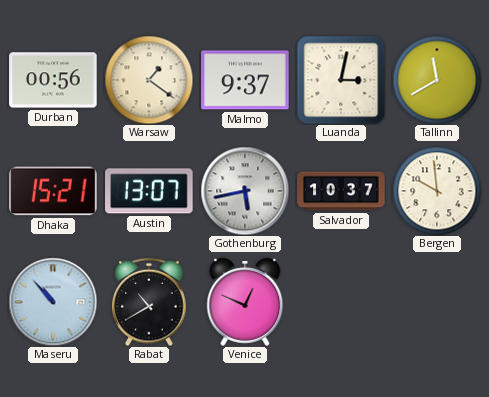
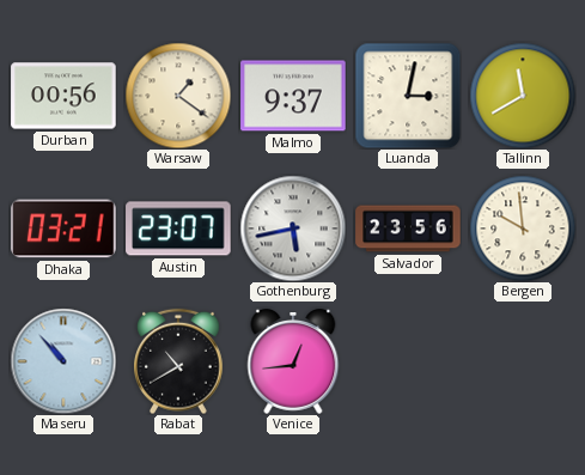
Dhaka: 15:21 -> 03:21
Austin: 13:07 -> 23:07
Salvador: 10:37 -> 23:56
Venice: 12:49 -> 12:44
